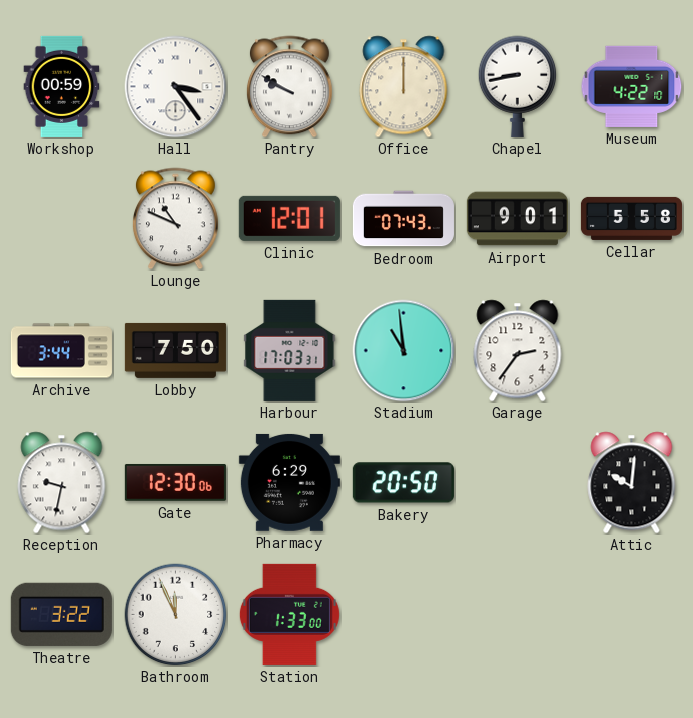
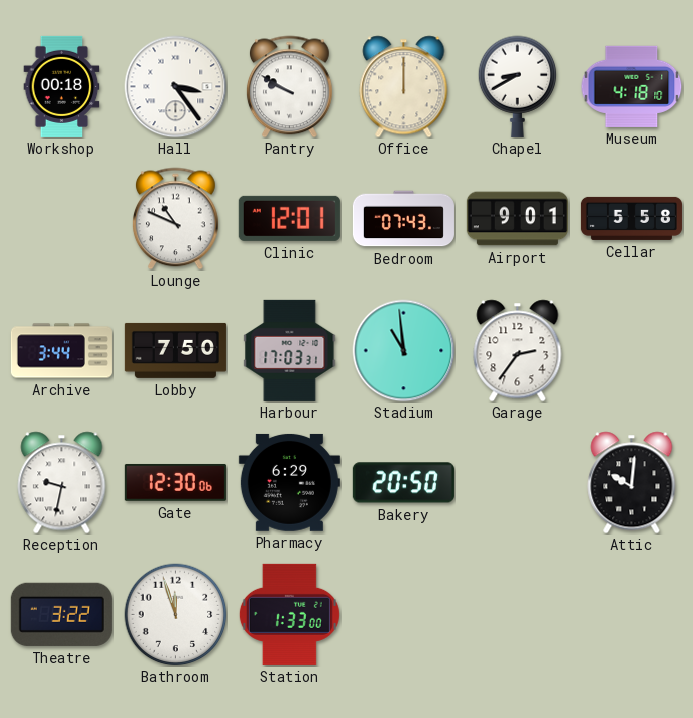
Workshop: 00:59 -> 00:18
Chapel: 8:43 -> 8:40
Museum: 4:22 -> 4:18
Bathroom: 11:56 -> 11:57
